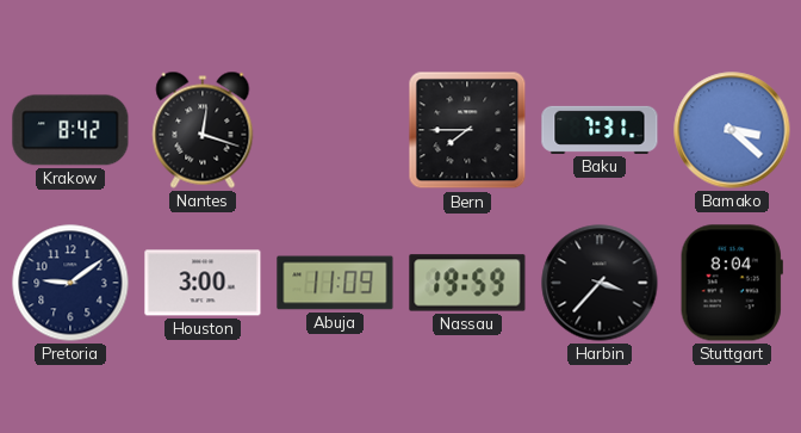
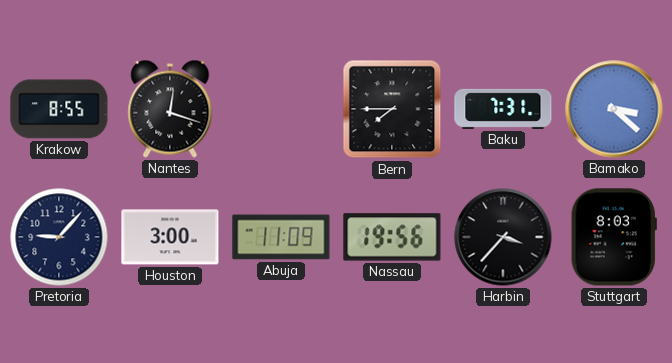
Krakow: 8:42 -> 8:55
Pretoria: 9:09 -> 9:07
Nassau: 19:59 -> 19:56
Stuttgart: 8:04 -> 8:03
